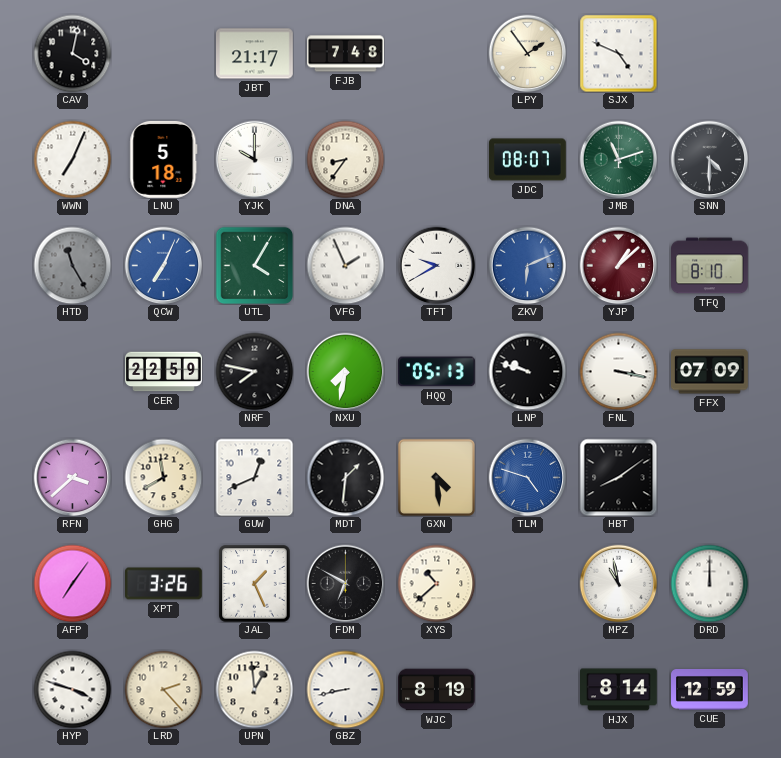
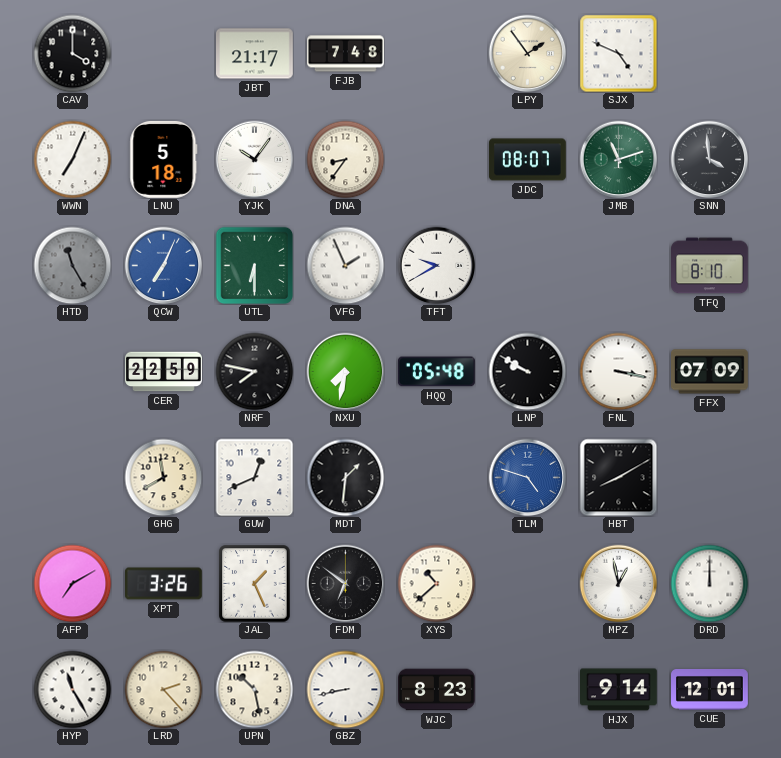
CAV: 4:02 -> 4:00
YJK: 10:00 -> 10:06
SNN: 4:30 -> 3:59
UTL: 4:05 -> 6:30
ZKV: 6:11 -> none
YJP: 1:08 -> none
HQQ: 05:13 -> 05:48
LNP: 9:48 -> 9:50
RFN: 3:38 -> none
GXN: 4:29 -> none
HBT: 8:09 -> 8:10
AFP: 7:06 -> 7:10
FDM: 6:50 -> 6:51
MPZ: 10:58 -> 12:58
HYP: 3:48 -> 11:25
UPN: 12:59 -> 10:28
WJC: 8:19 -> 8:23
HJX: 8:14 -> 9:14
CUE: 12:59 -> 12:01
